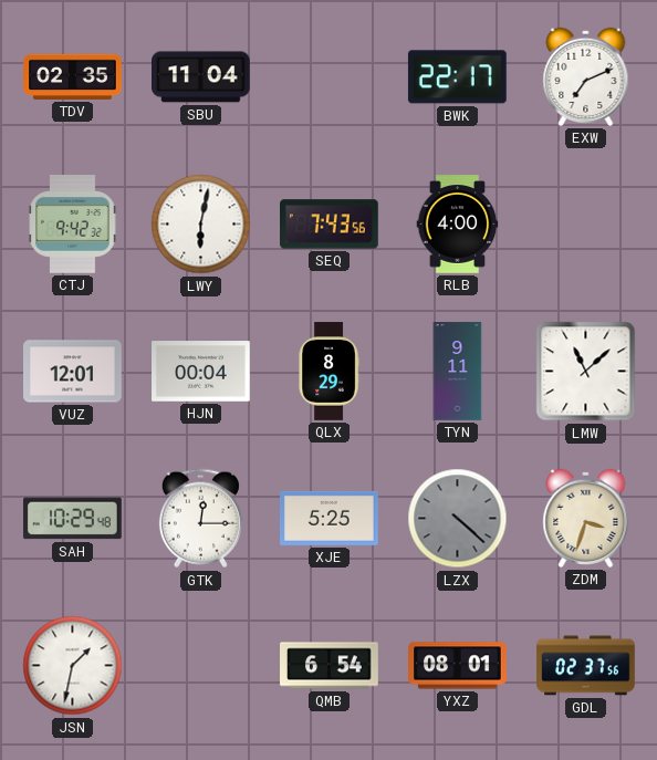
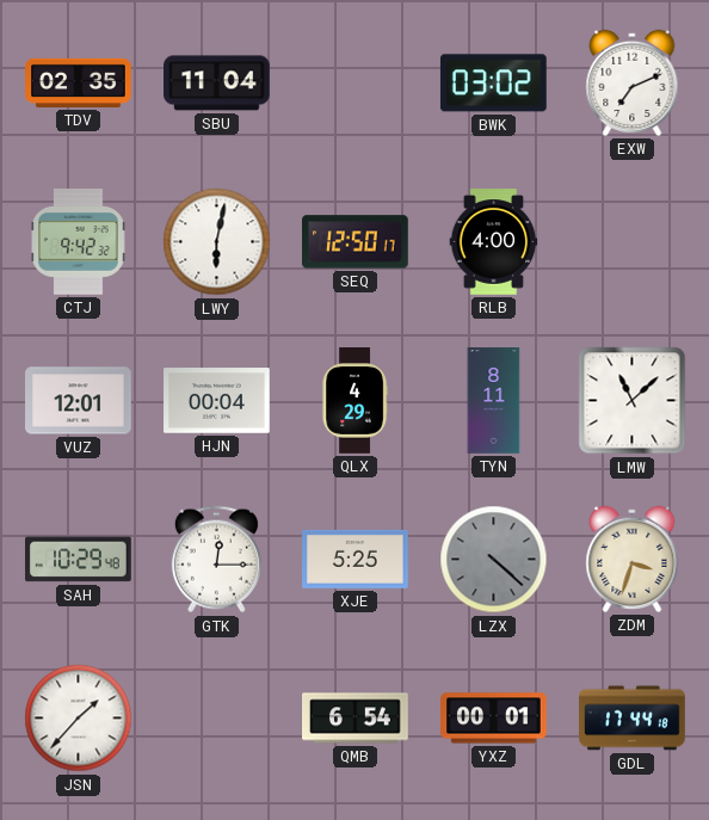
BWK: 22:17 -> 03:02
SEQ: 7:43 -> 12:50
QLX: 8:29 -> 4:29
TYN: 9:11 -> 8:11
JSN: 1:32 -> 1:37
YXZ: 08:01 -> 00:01
GDL: 02:37 -> 17:44
